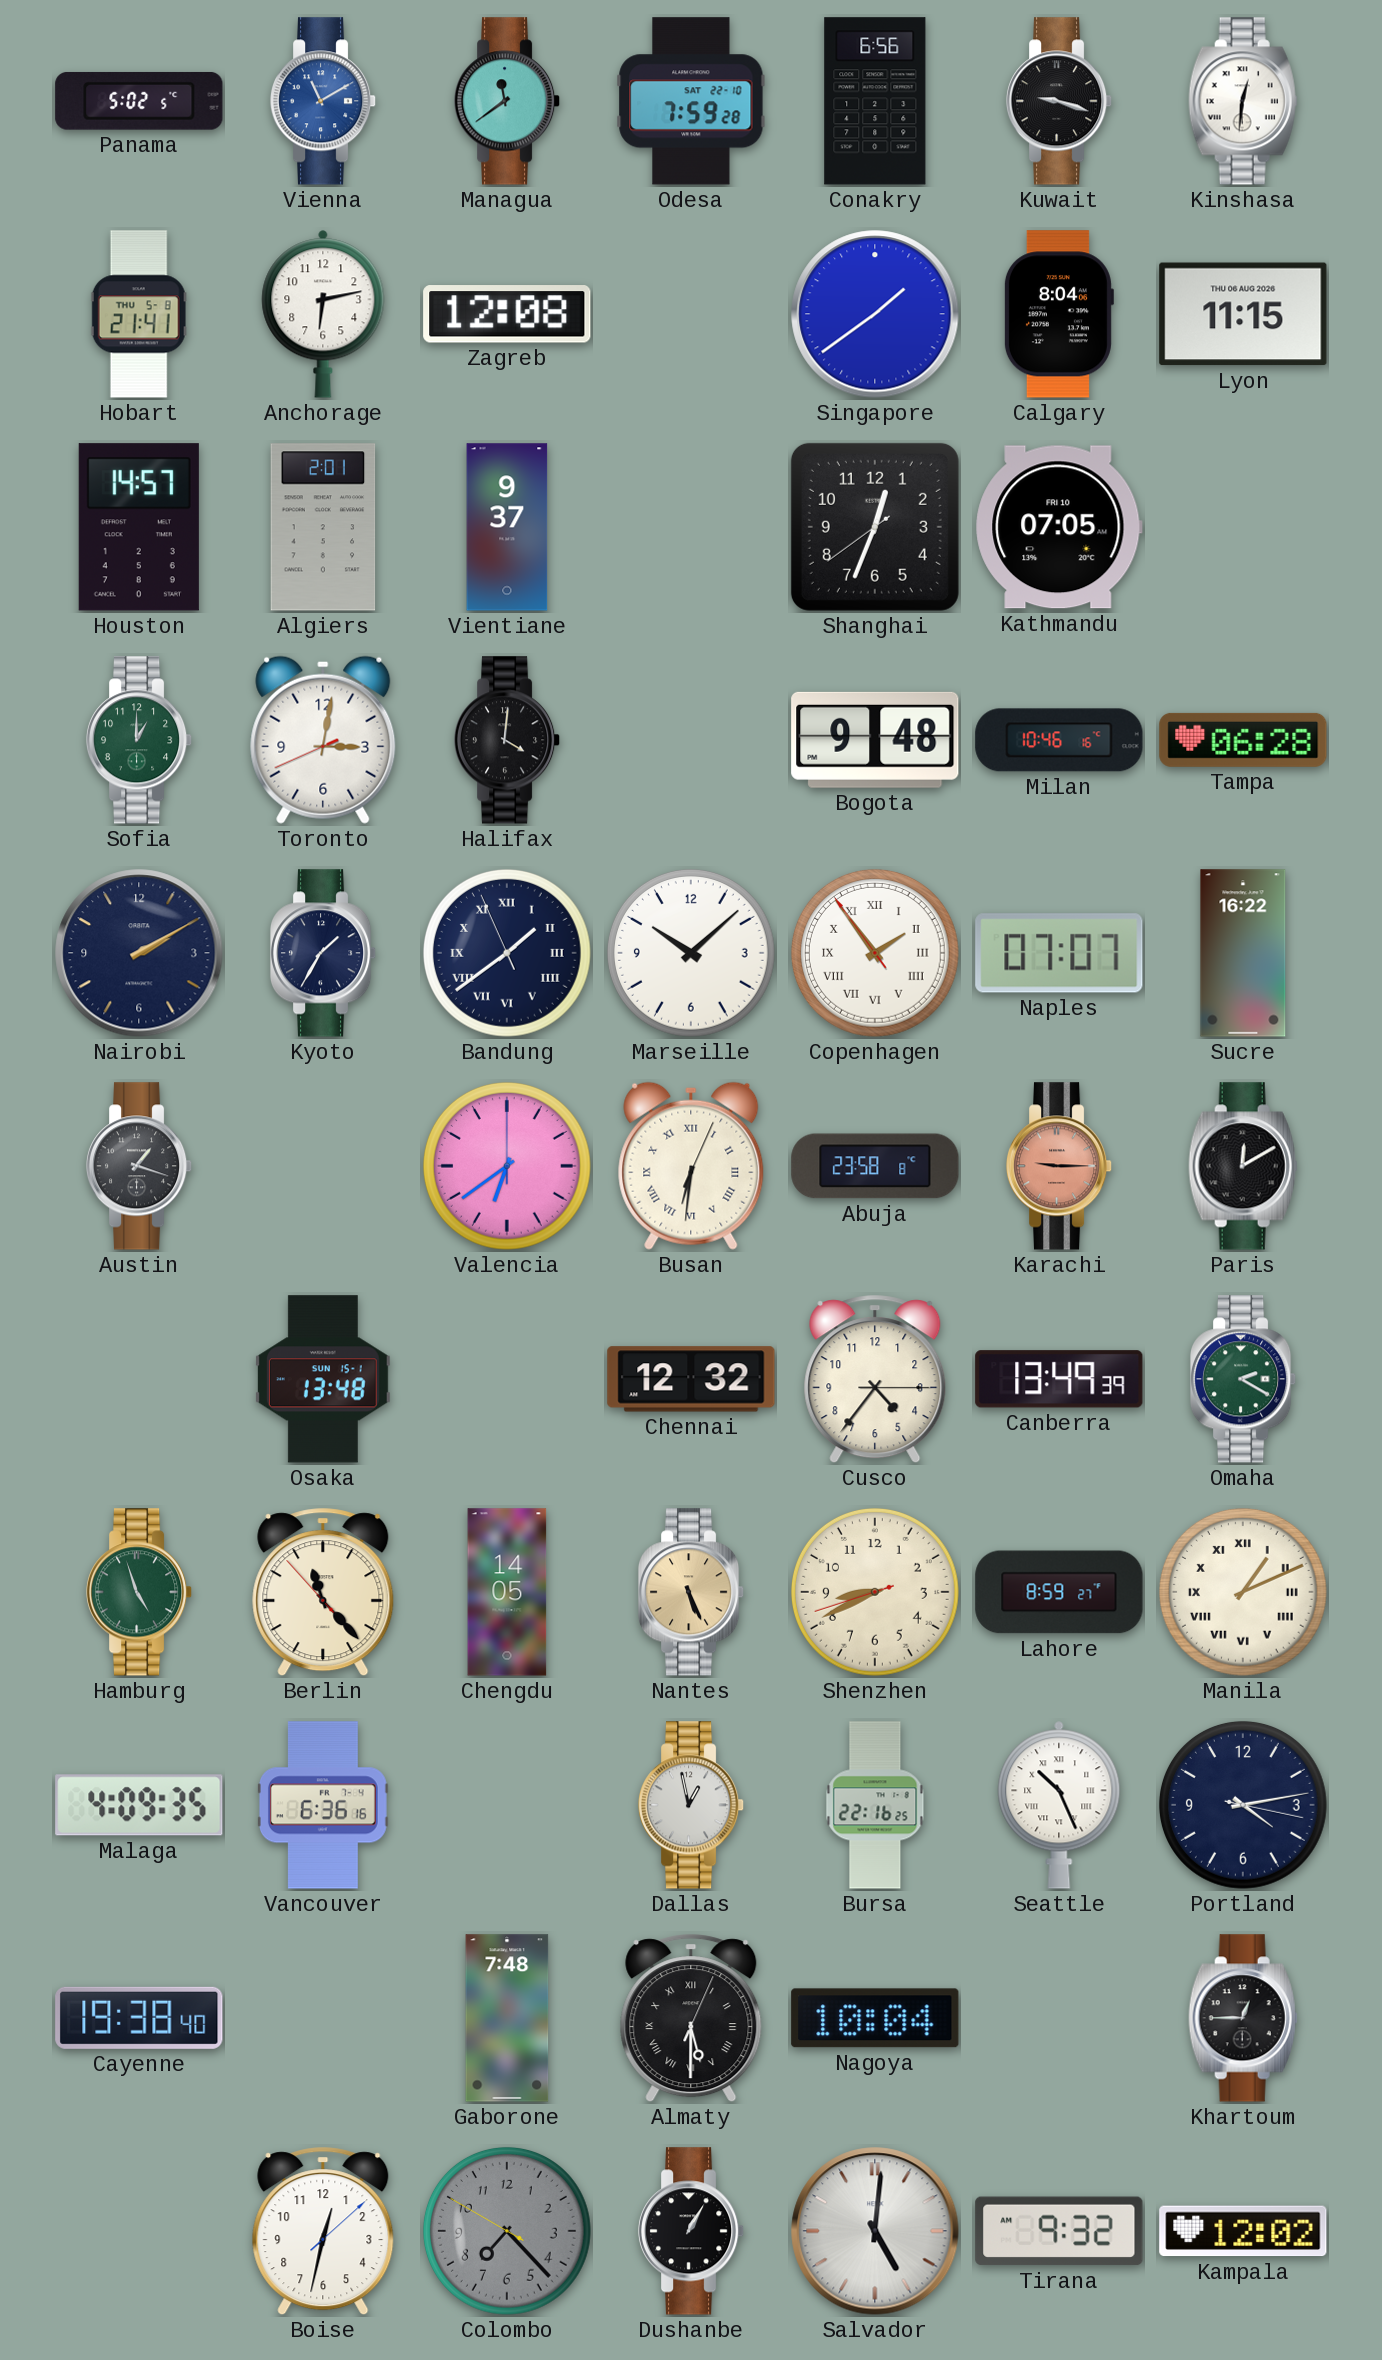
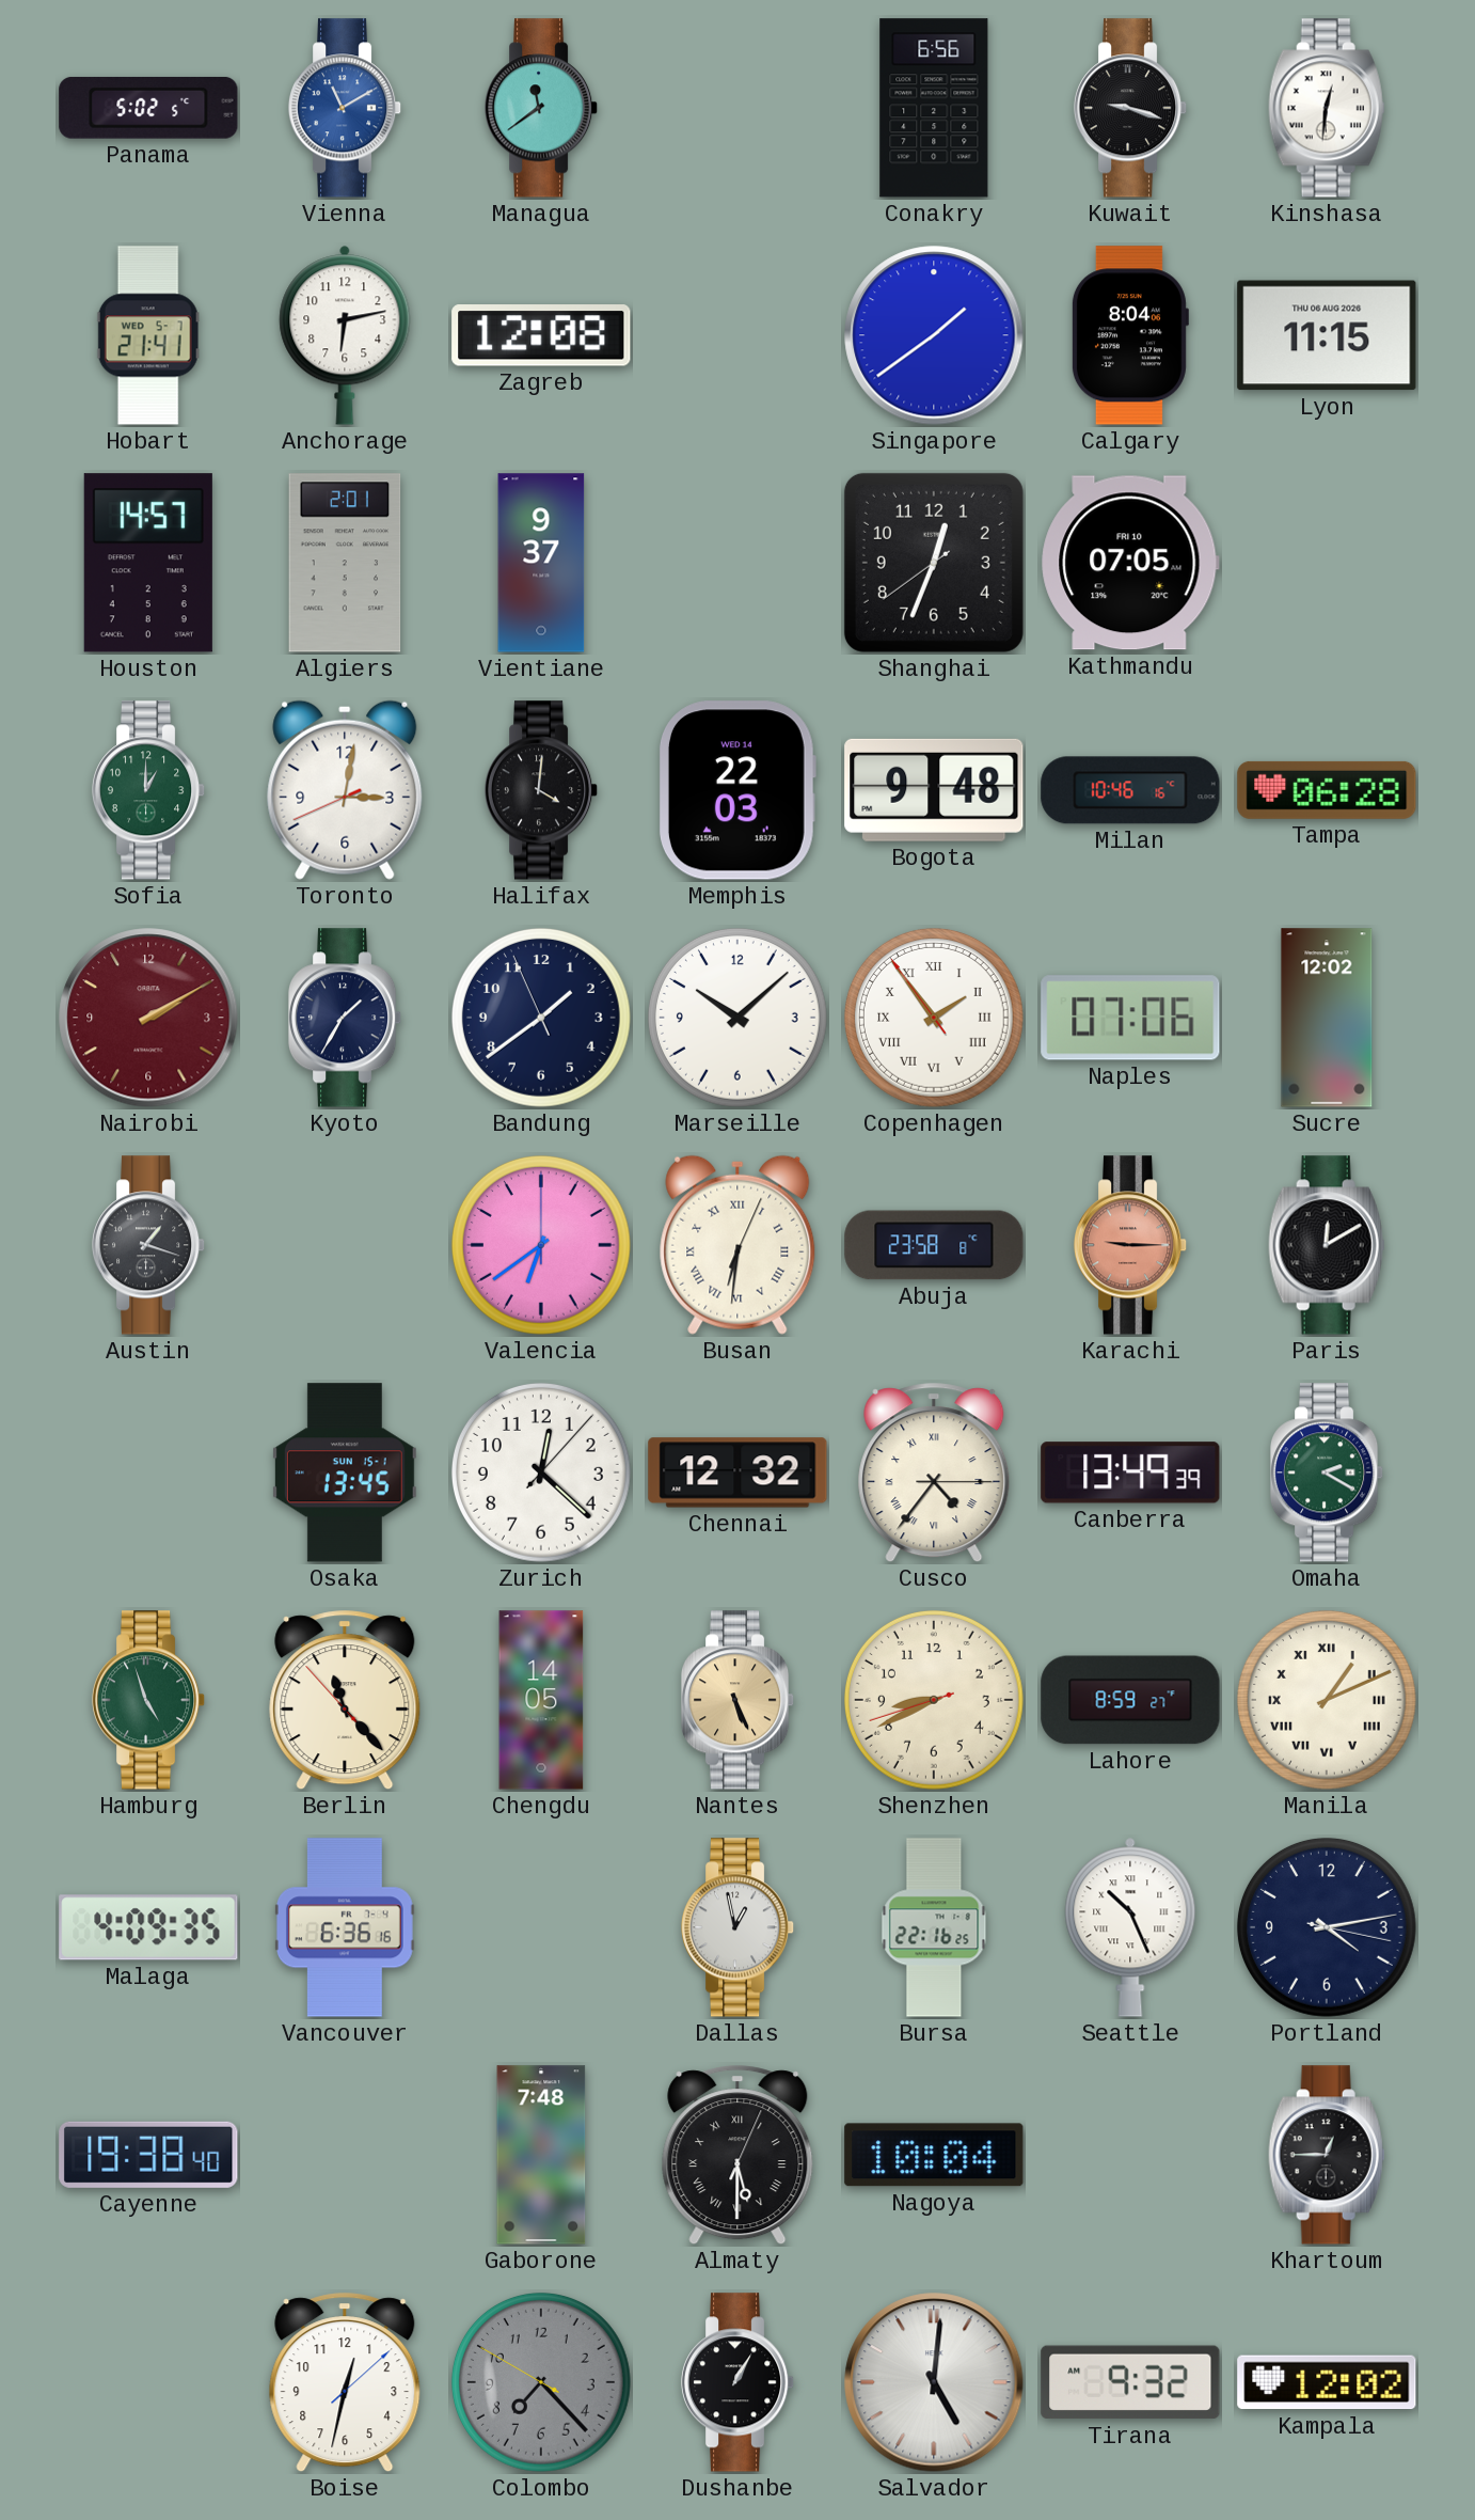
Odesa: 7:59 -> none
Hobart date: THU 5-8 -> WED 5-7
Memphis: none -> 22:03
Nairobi dial: navy -> burgundy
Bandung numerals: Roman -> Arabic
Naples: 07:07 -> 07:06
Sucre: 16:22 -> 12:02
Osaka: 13:48 -> 13:45
Zurich: none -> 12:22
Cusco numerals: Arabic -> Roman
